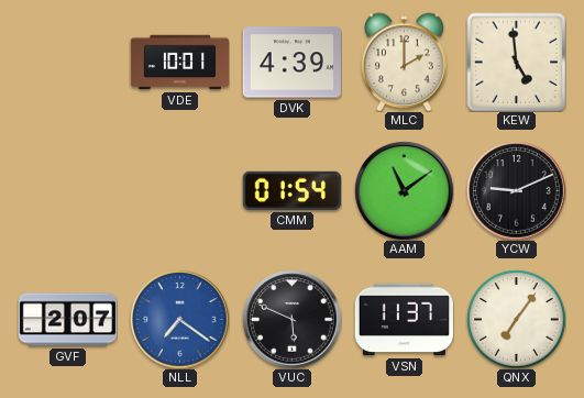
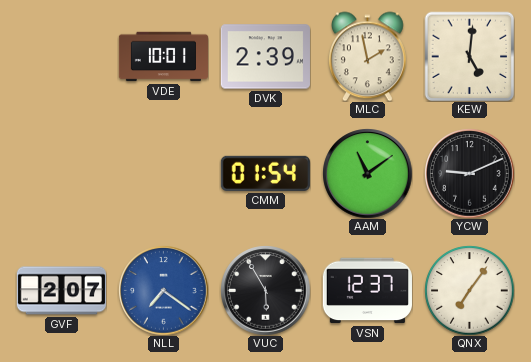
DVK: 4:39 -> 2:39
MLC: 2:00 -> 1:58
KEW: 4:59 -> 5:01
VUC: 5:49 -> 5:55
VSN: 11:37 -> 12:37
